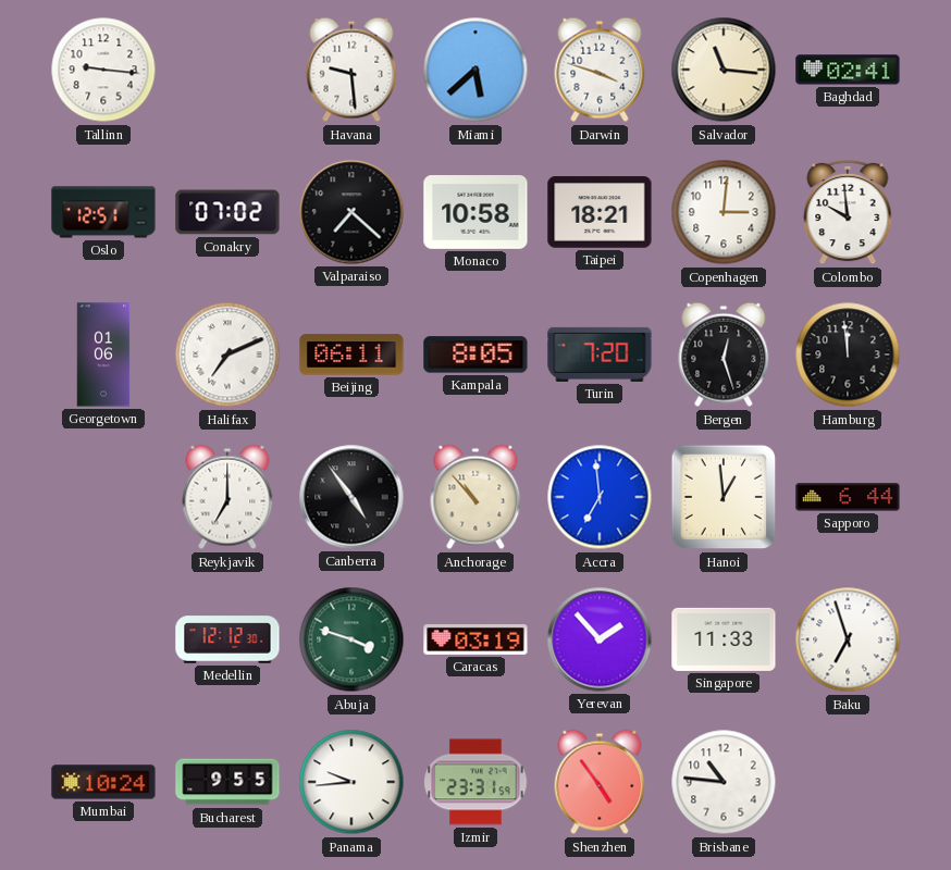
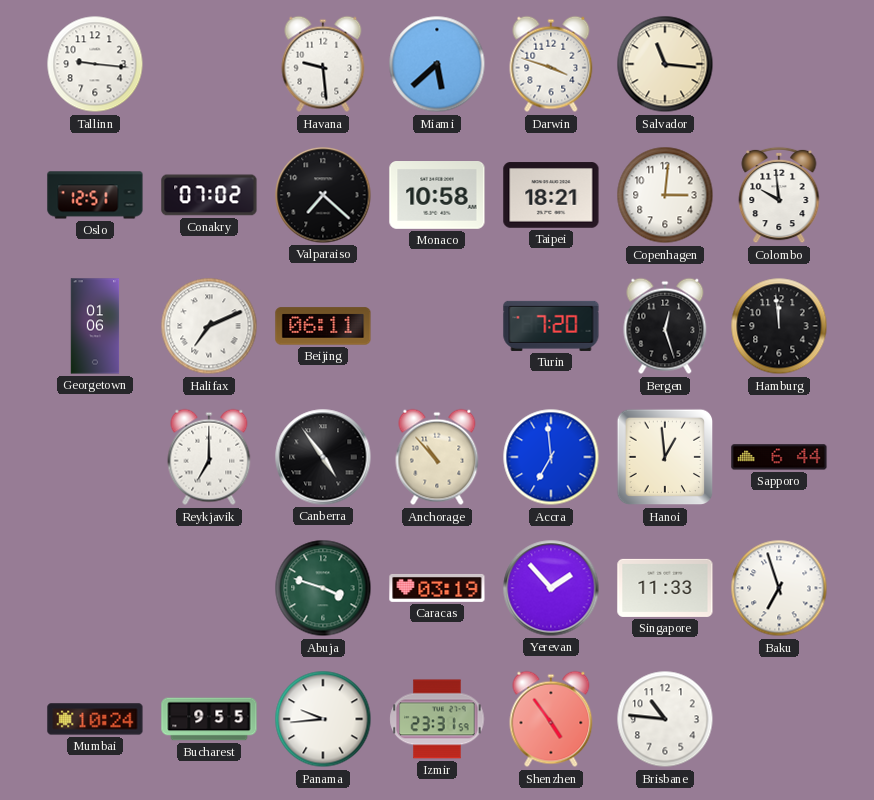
Baghdad: 02:41 -> none
Kampala: 8:05 -> none
Medellin: 12:12 -> none
